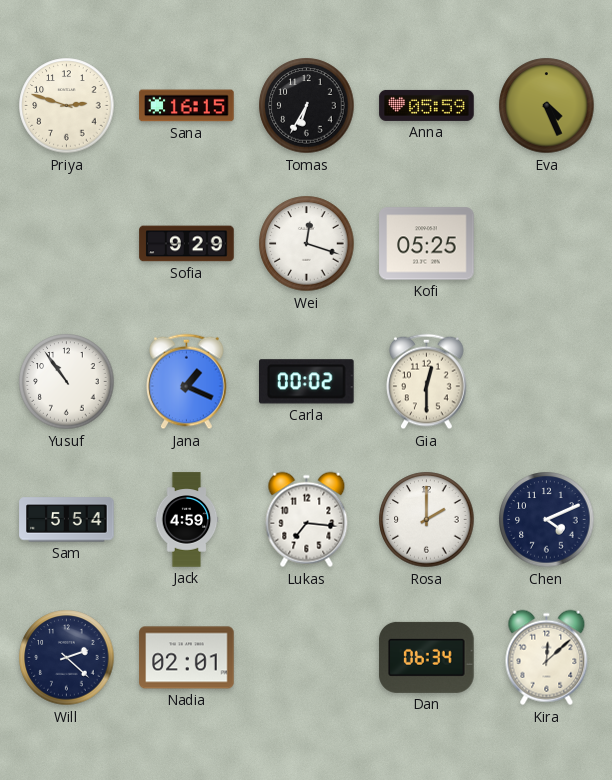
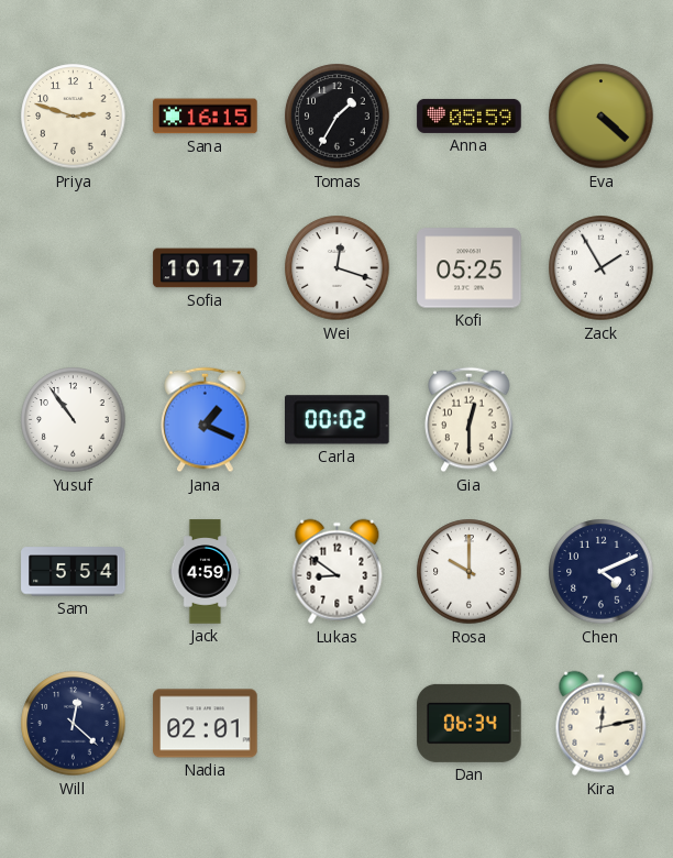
Tomas: 6:35 -> 1:35
Eva: 4:26 -> 4:22
Sofia: 9:29 -> 10:17
Zack: none -> 1:55
Lukas: 7:16 -> 8:51
Rosa: 2:00 -> 10:00
Will: 2:22 -> 12:22
Kira: 12:08 -> 12:13
